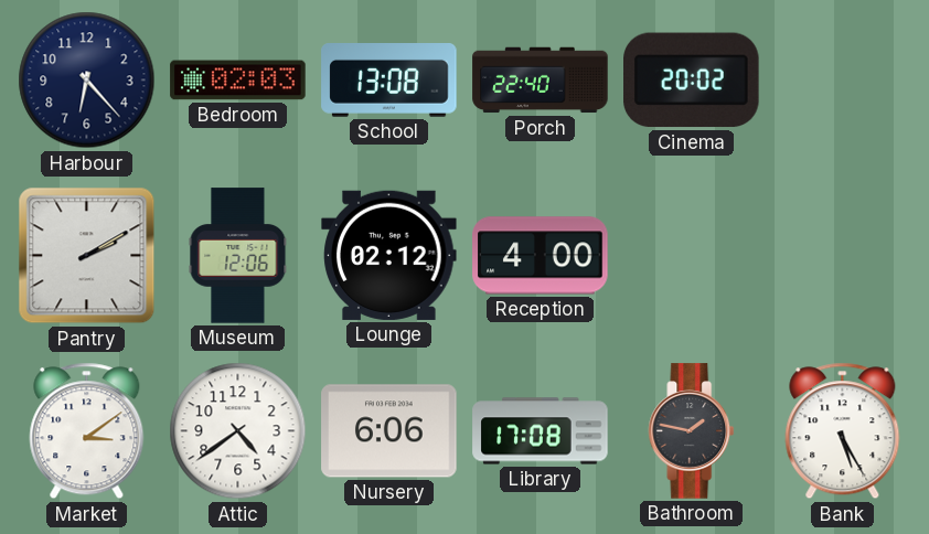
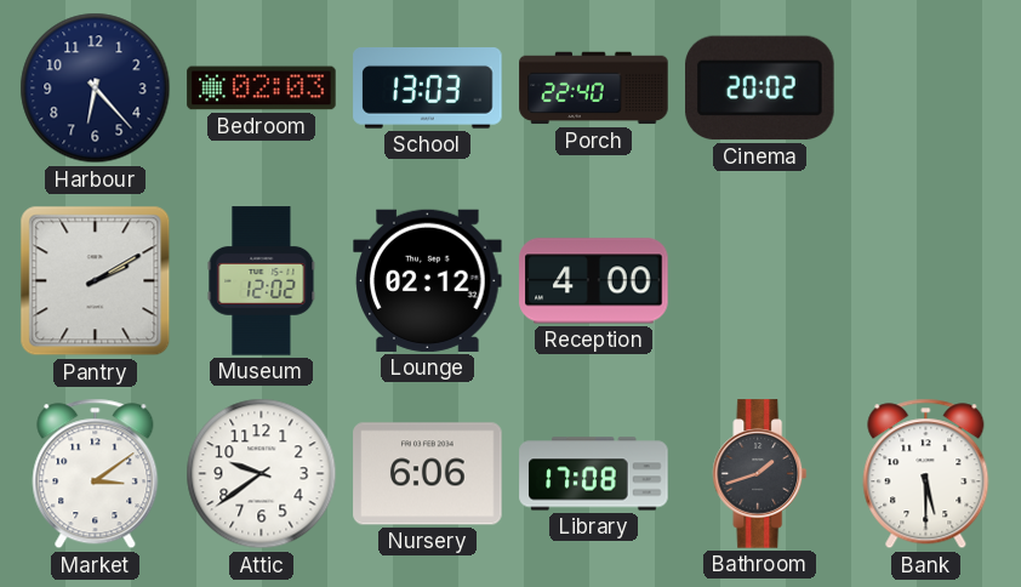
School: 13:08 -> 13:03
Museum: 12:06 -> 12:02
Attic: 4:39 -> 9:39
Bathroom: 1:47 -> 1:42
Bank: 5:25 -> 5:30
